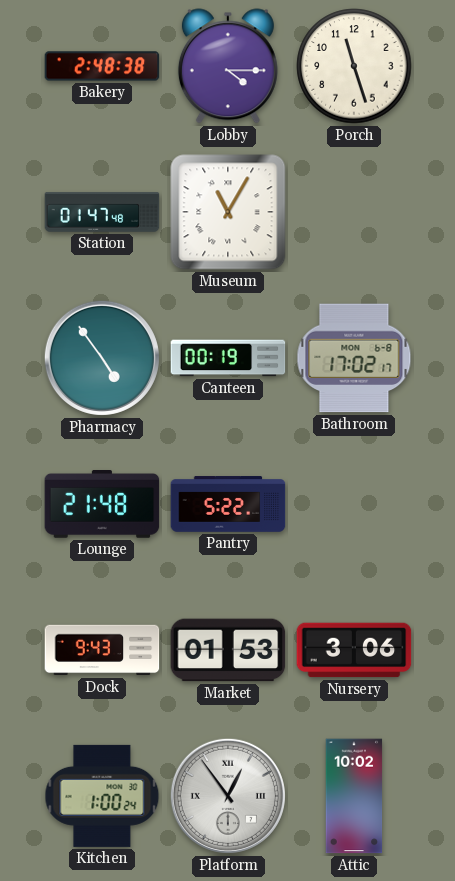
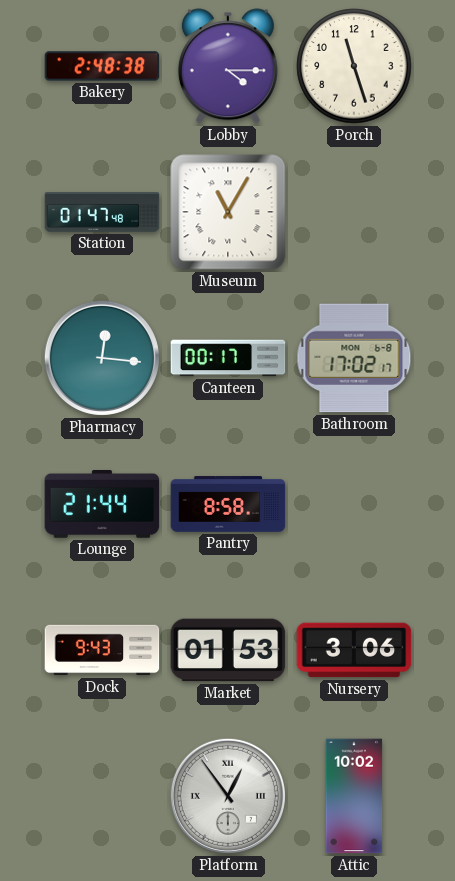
Pharmacy: 4:54 -> 12:16
Canteen: 00:19 -> 00:17
Lounge: 21:48 -> 21:44
Pantry: 5:22 -> 8:58
Kitchen: 1:00 -> none
